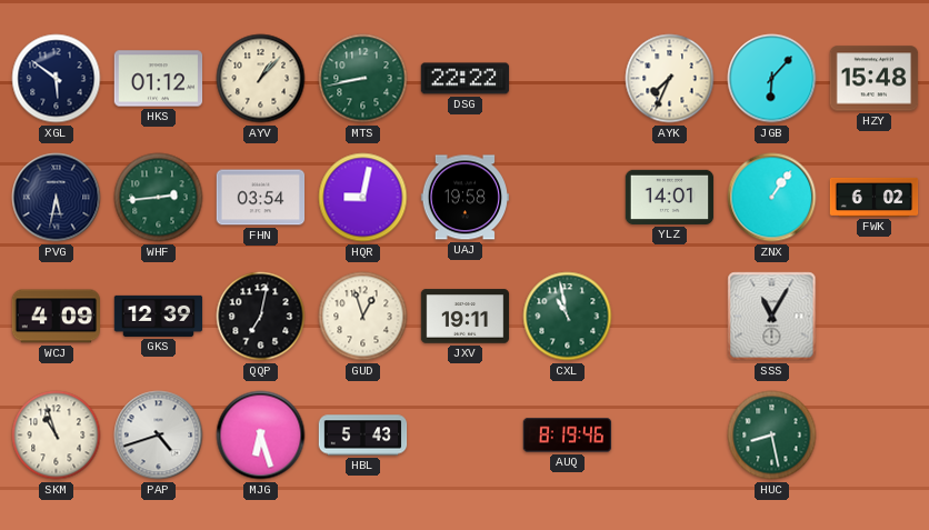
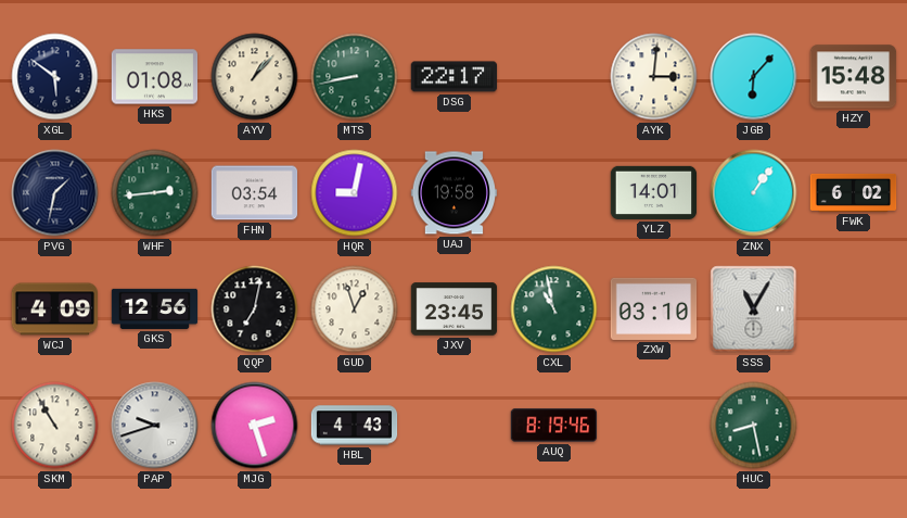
HKS: 01:12 -> 01:08
DSG: 22:22 -> 22:17
AYK: 7:34 -> 3:01
PVG: 5:32 -> 1:32
GKS: 12:39 -> 12:56
JXV: 19:11 -> 23:45
ZXW: none -> 03:10
SKM: 10:57 -> 10:55
PAP: 4:42 -> 9:42
MJG: 6:27 -> 2:27
HBL: 5:43 -> 4:43
